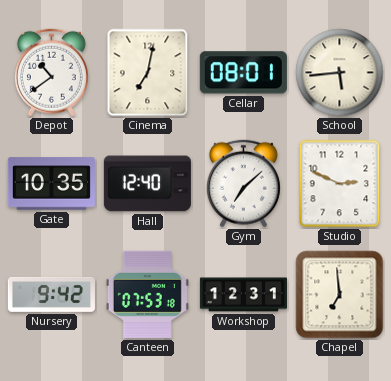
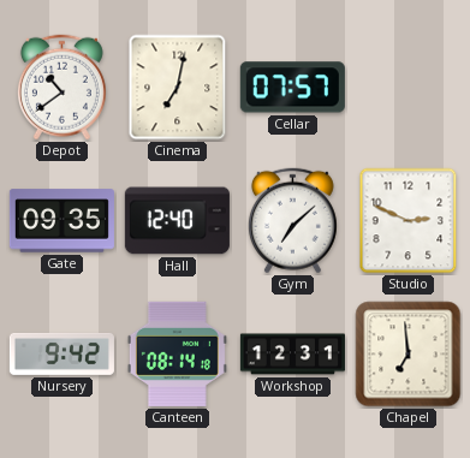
Cellar: 08:01 -> 07:57
School: 5:44 -> none
Gate: 10:35 -> 09:35
Canteen: 07:53 -> 08:14
